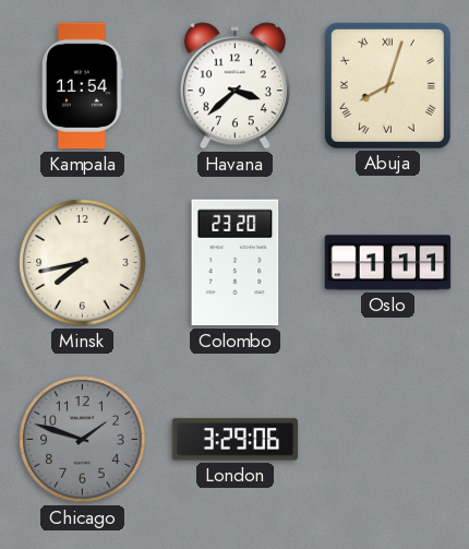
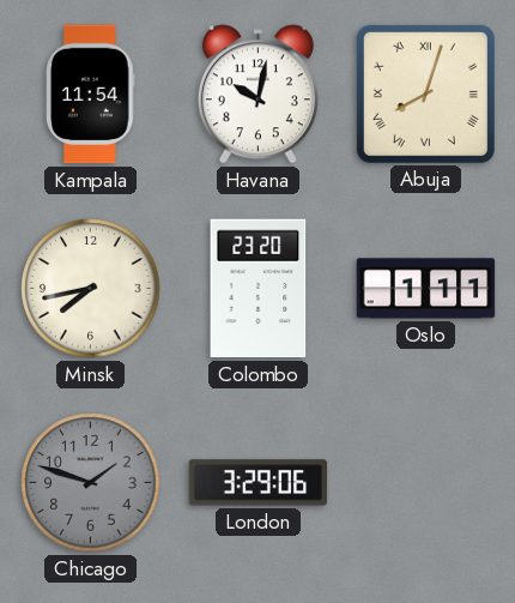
Havana: 3:38 -> 10:02
